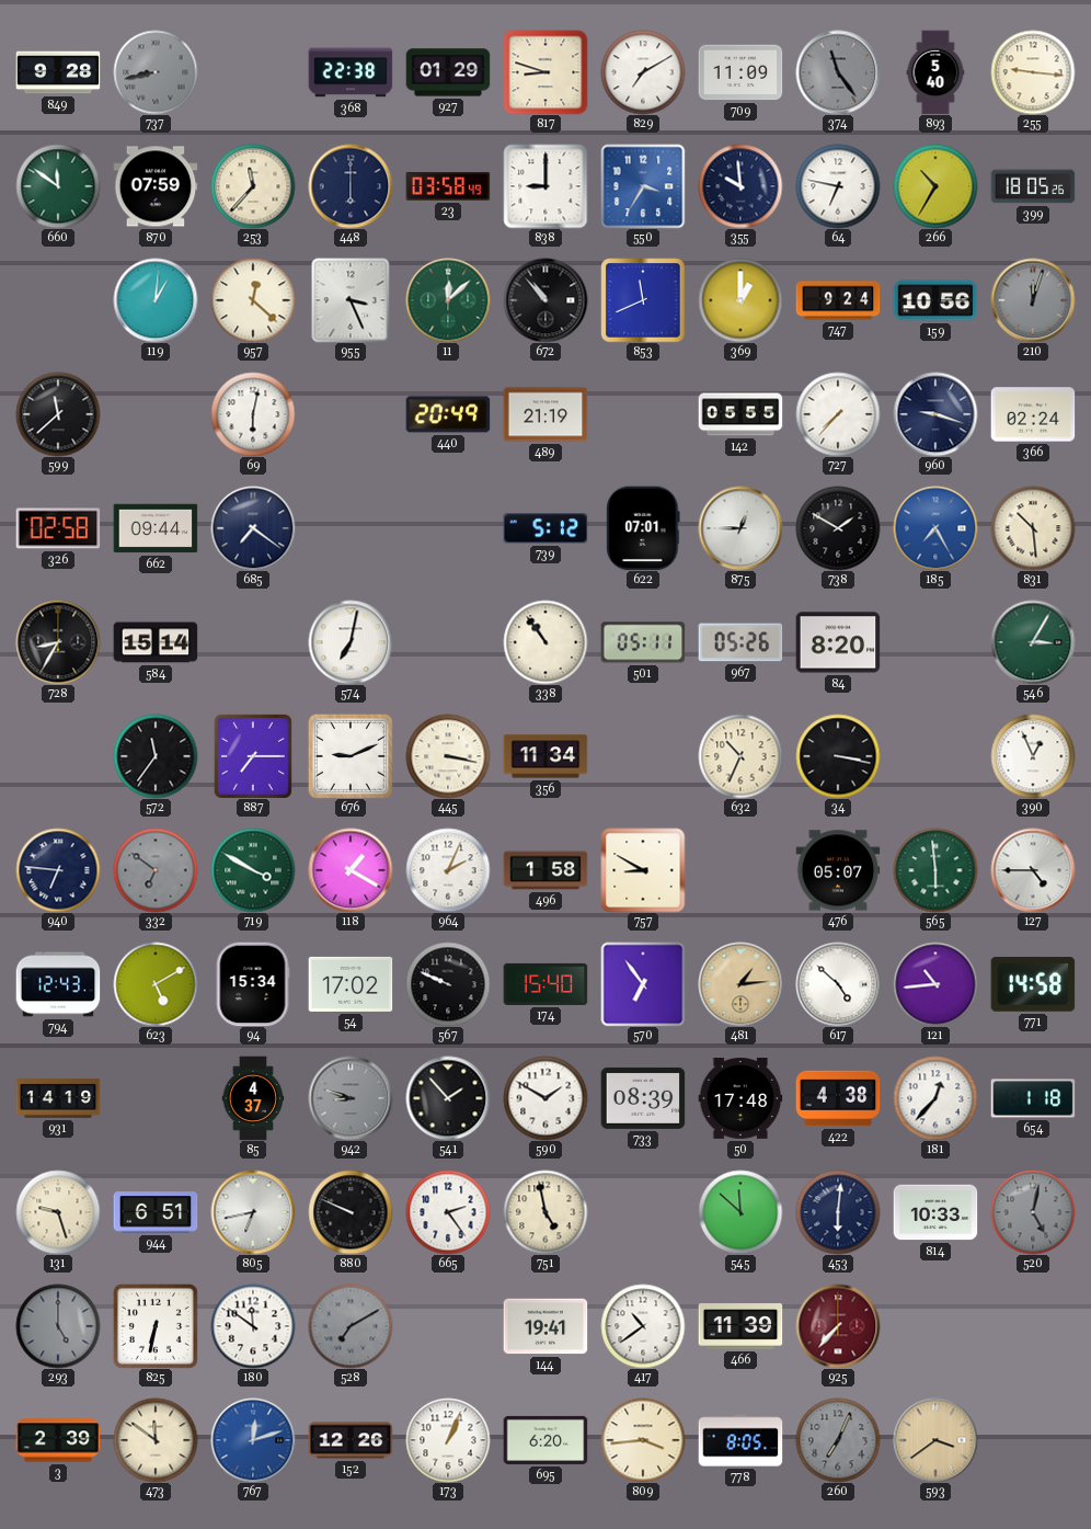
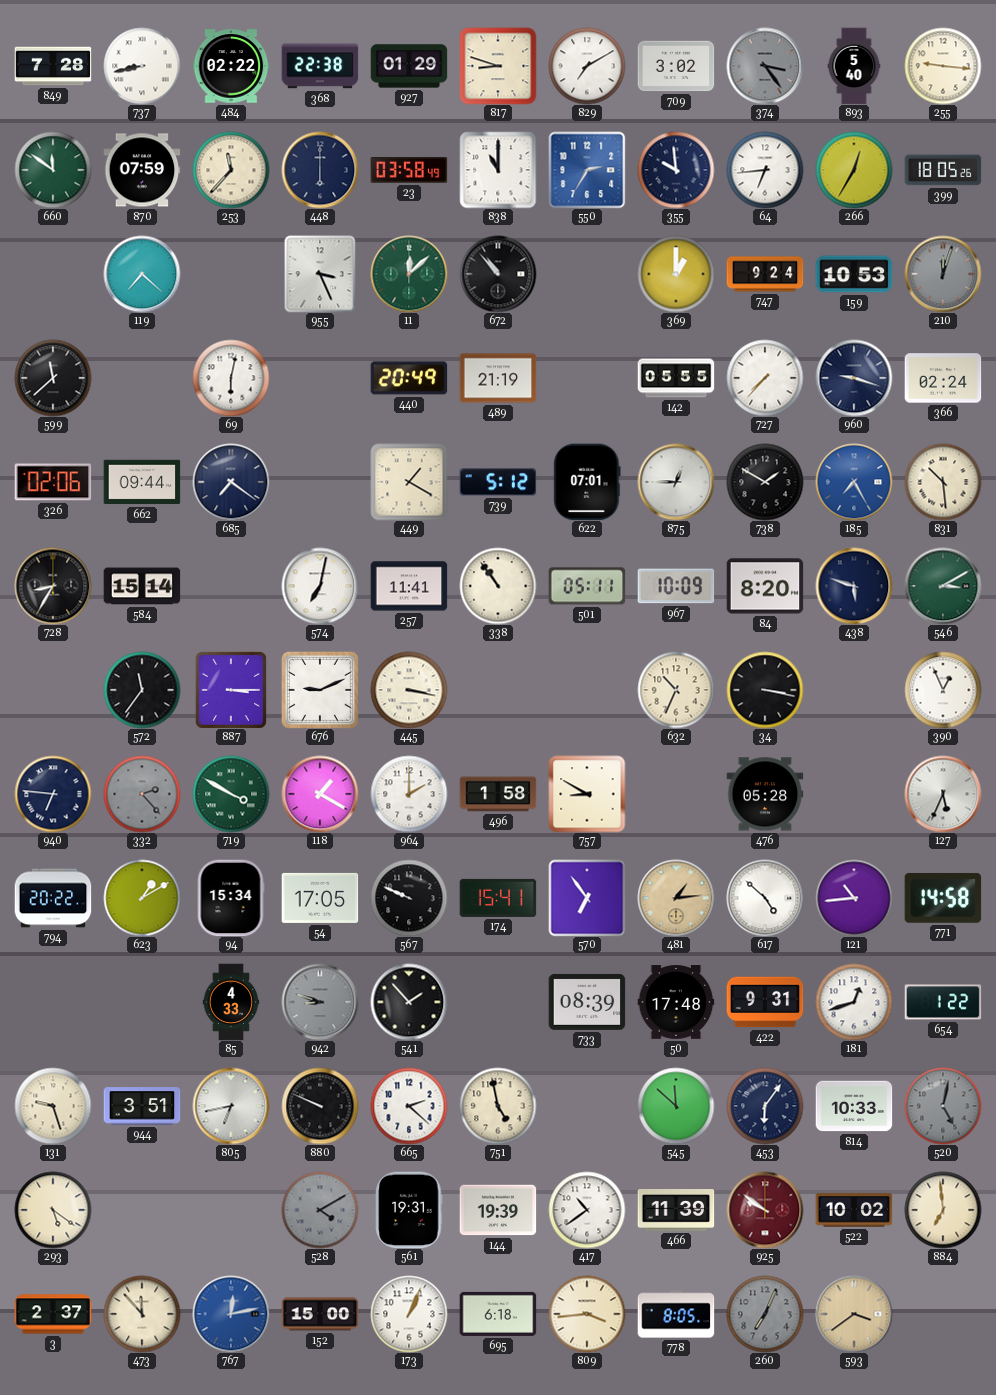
849: 9:28 -> 7:28
737 dial: grey -> white
484: none -> 02:22
709: 11:09 -> 3:02
374: 11:24 -> 3:24
838: 9:00 -> 11:00
550: 3:35 -> 2:35
64: 6:47 -> 6:44
266: 10:35 -> 12:35
119: 1:01 -> 7:22
957: 12:22 -> none
853: 11:41 -> none
159: 10:56 -> 10:53
326: 02:58 -> 02:06
449: none -> 1:20
257: none -> 11:41
967: 05:26 -> 10:09
438: none -> 5:48
546: 3:05 -> 3:10
887: 7:15 -> 3:15
356: 11:34 -> none
332: 6:51 -> 2:23
964: 2:04 -> 2:00
476: 05:07 -> 05:28
565: 5:59 -> none
127: 4:45 -> 5:34
794: 12:43 -> 20:22
623: 5:10 -> 1:10
54: 17:02 -> 17:05
174: 15:40 -> 15:41
931: 14:19 -> none
85: 4:37 -> 4:33
590: 1:50 -> none
422: 4:38 -> 9:31
181: 12:37 -> 12:42
654: 1:18 -> 1:22
944: 6:51 -> 3:51
665: 2:24 -> 2:22
453: 6:01 -> 6:06
293: 5:00 -> 5:21
293 dial: grey -> cream
825: 6:32 -> none
180: 11:51 -> none
528: 7:10 -> 4:10
561: none -> 19:31
144: 19:41 -> 19:39
925: 7:37 -> 9:51
522: none -> 10:02
884: none -> 6:59
3: 2:39 -> 2:37
473: 11:51 -> 11:53
767: 12:12 -> 12:13
152: 12:26 -> 15:00
695: 6:20 -> 6:18
